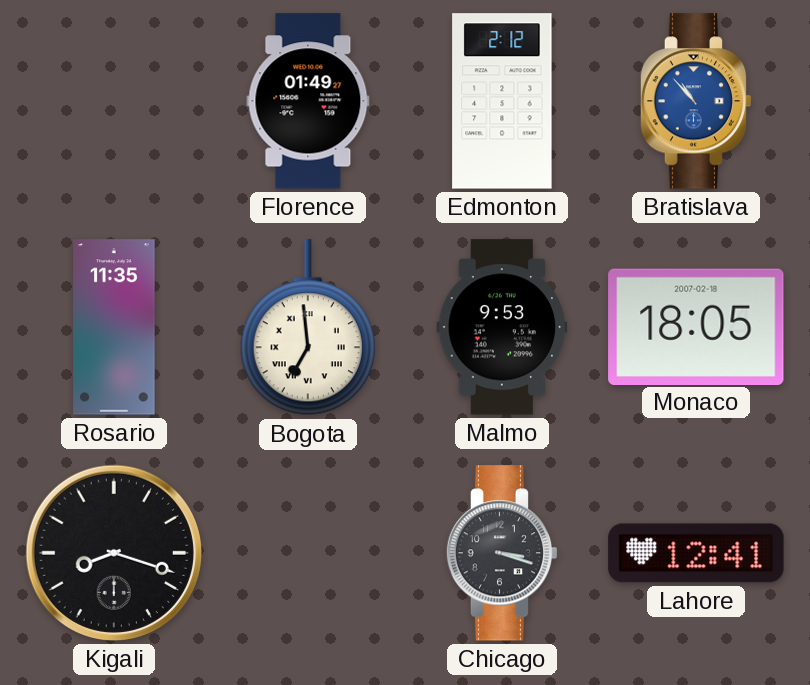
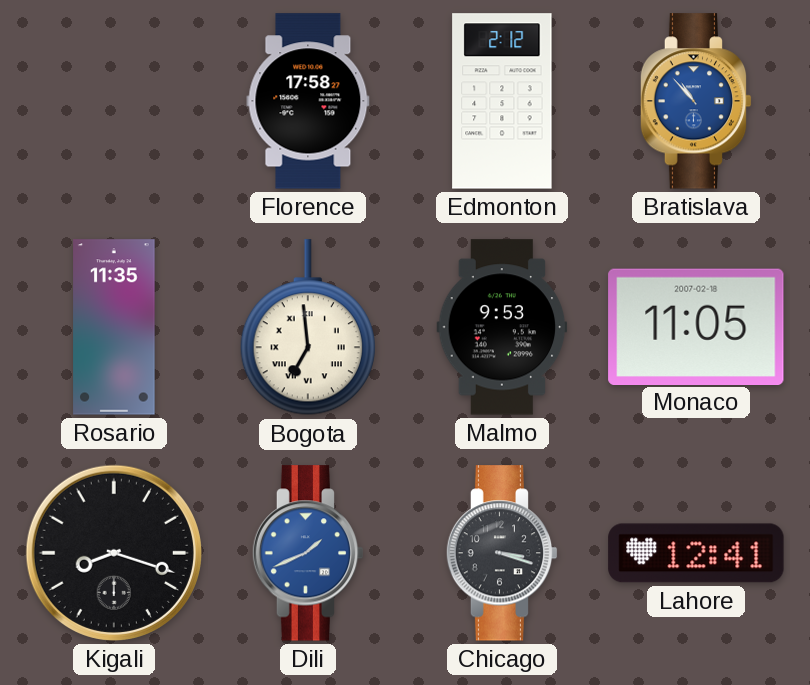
Florence: 01:49 -> 17:58
Monaco: 18:05 -> 11:05
Dili: none -> 1:41
